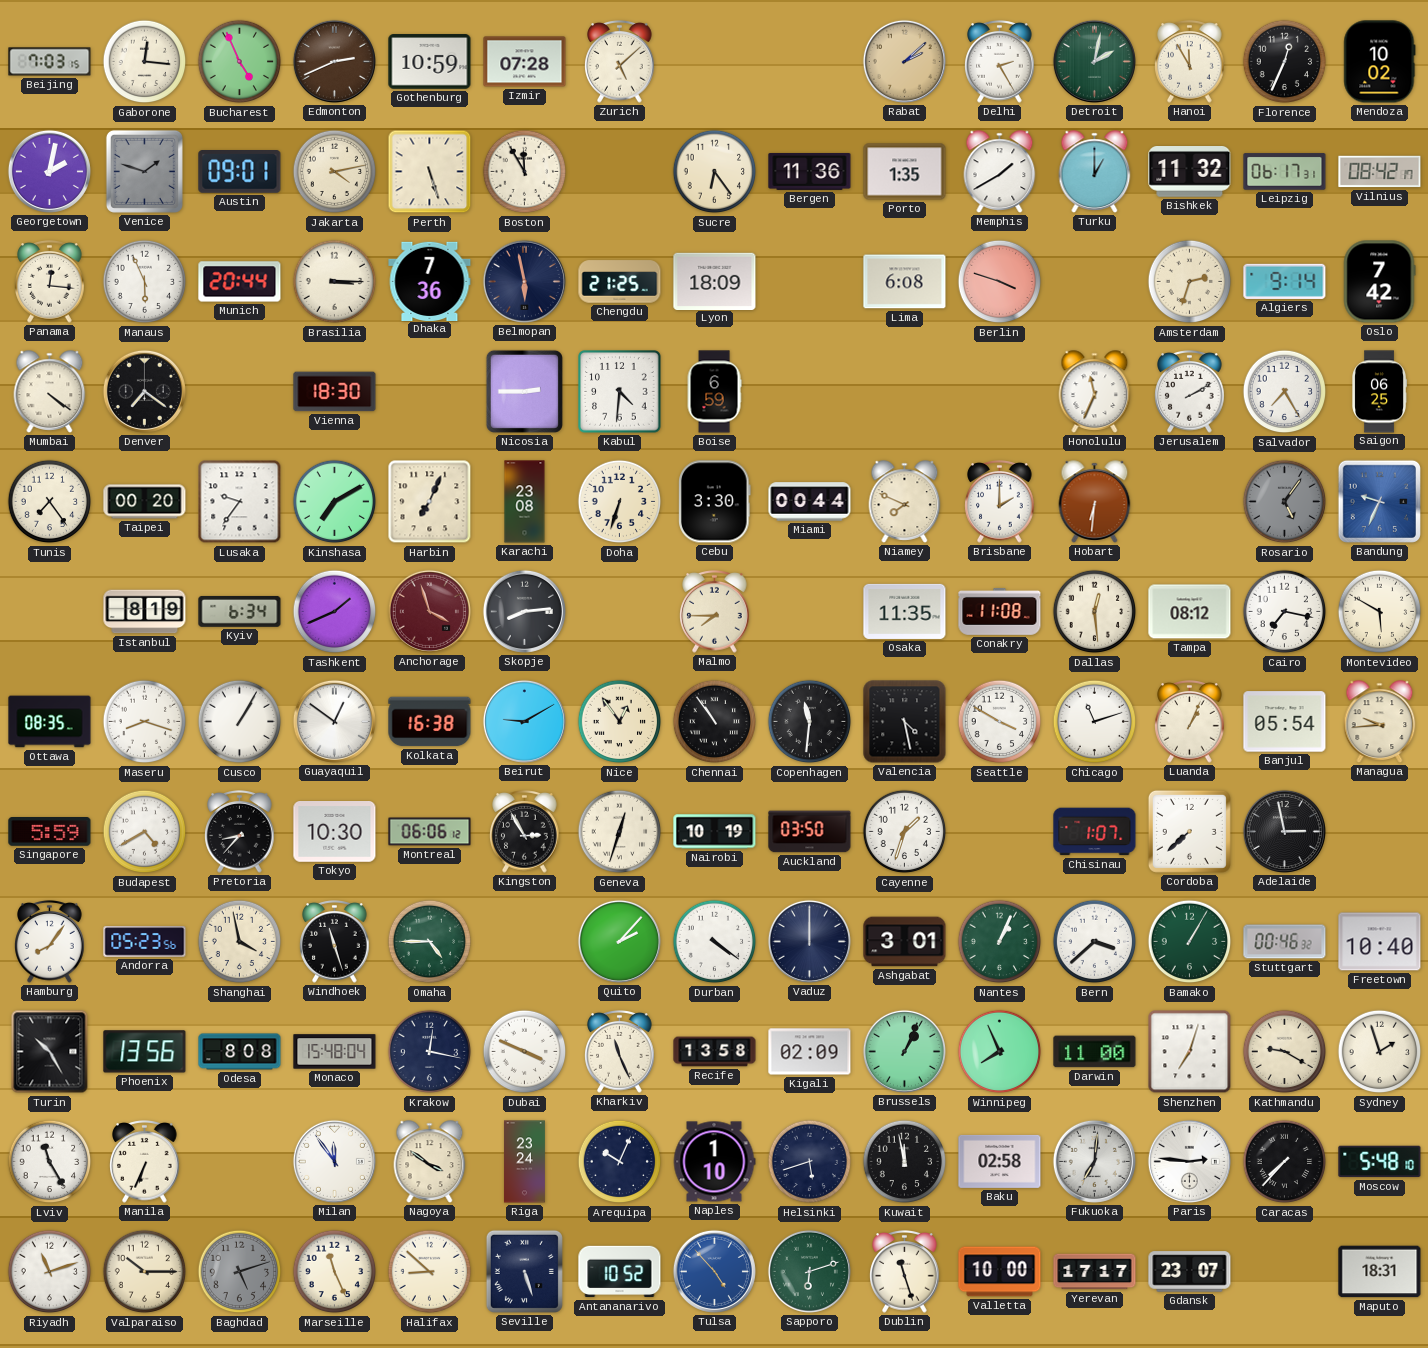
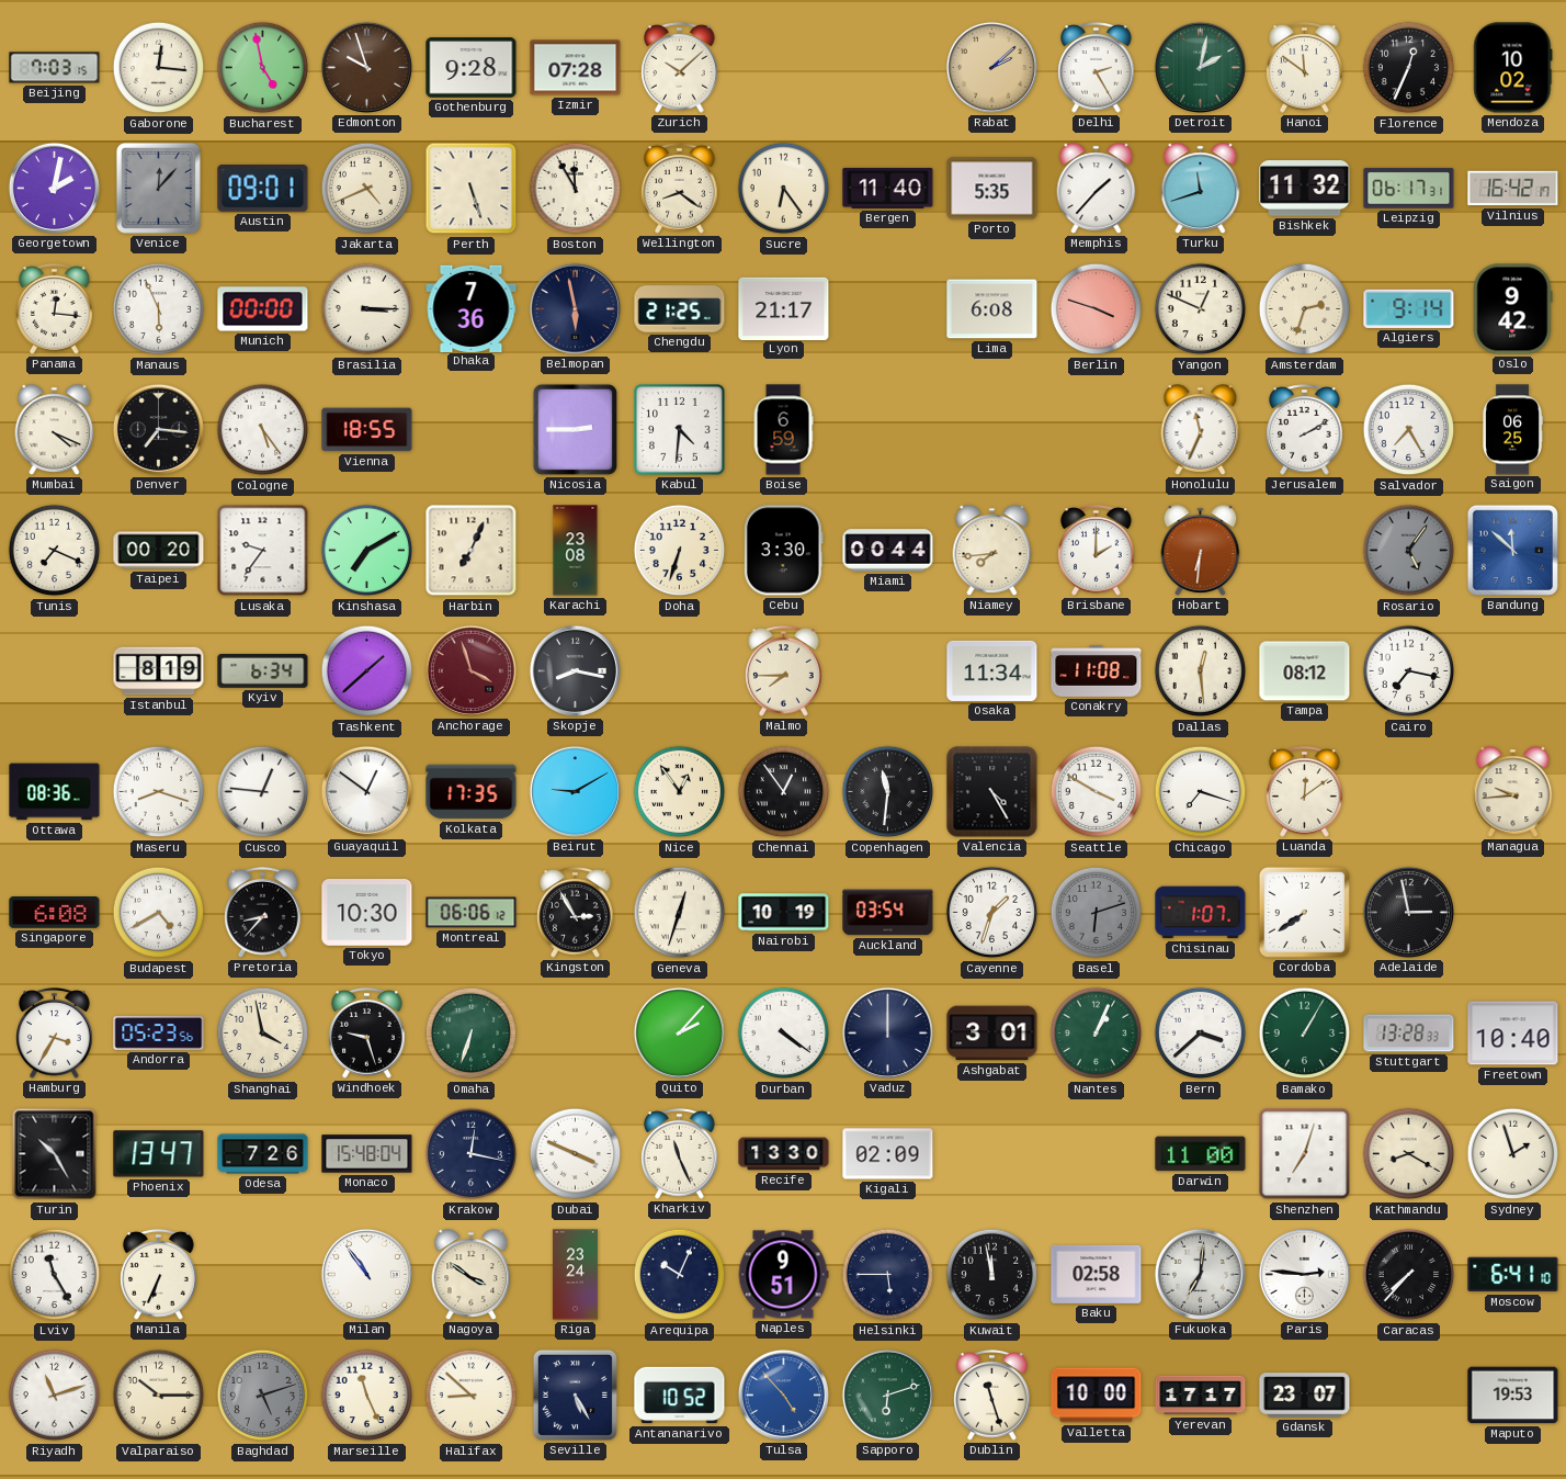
Bucharest: 4:56 -> 4:58
Edmonton: 2:41 -> 9:57
Gothenburg: 10:59 -> 9:28
Zurich: 5:08 -> 10:08
Hanoi: 11:55 -> 11:51
Venice: 1:48 -> 12:07
Jakarta: 4:13 -> 4:41
Wellington: none -> 8:21
Bergen: 11:36 -> 11:40
Porto: 1:35 -> 5:35
Memphis: 1:40 -> 1:37
Turku: 1:00 -> 11:42
Vilnius: 08:42 -> 16:42
Munich: 20:44 -> 00:00
Lyon: 18:09 -> 21:17
Yangon: none -> 12:49
Oslo: 7:42 -> 9:42
Mumbai: 4:21 -> 4:19
Denver: 7:21 -> 7:16
Cologne: none -> 5:24
Vienna: 18:30 -> 18:55
Tunis: 7:24 -> 7:19
Niamey: 7:49 -> 7:44
Bandung: 9:34 -> 11:52
Tashkent: 1:41 -> 1:38
Skopje: 8:14 -> 8:17
Osaka: 11:35 -> 11:34
Montevideo: 5:50 -> none
Ottawa: 08:35 -> 08:36
Cusco: 1:05 -> 12:46
Kolkata: 16:38 -> 17:35
Chennai: 10:54 -> 12:54
Valencia: 4:28 -> 4:25
Chicago: 11:12 -> 7:18
Luanda: 1:04 -> 12:09
Banjul: 05:54 -> none
Singapore: 5:59 -> 6:08
Auckland: 03:50 -> 03:54
Basel: none -> 6:12
Cordoba: 7:38 -> 7:39
Hamburg: 8:06 -> 3:35
Windhoek: 11:27 -> 9:27
Omaha: 4:45 -> 6:33
Stuttgart: 00:46 -> 13:28
Phoenix: 13:56 -> 13:47
Odesa: 8:08 -> 7:26
Recife: 13:58 -> 13:30
Brussels: 1:04 -> none
Winnipeg: 7:56 -> none
Kathmandu: 9:20 -> 8:20
Milan: 11:54 -> 10:54
Naples: 1:10 -> 9:51
Helsinki: 5:42 -> 5:45
Moscow: 5:48 -> 6:41
Seville: 5:27 -> 5:25
Maputo: 18:31 -> 19:53
